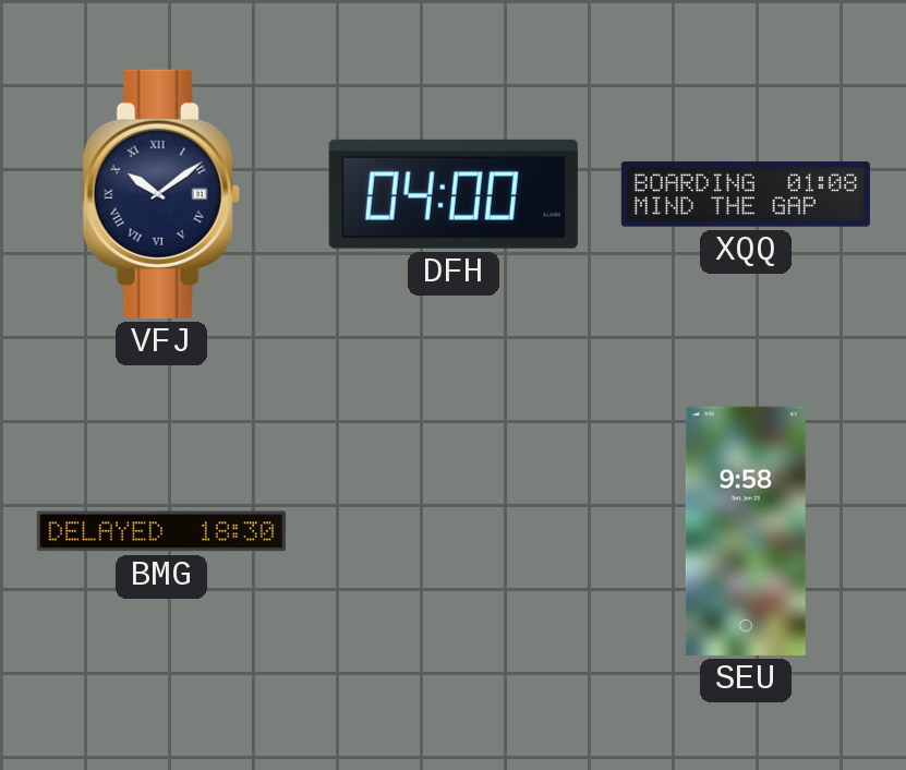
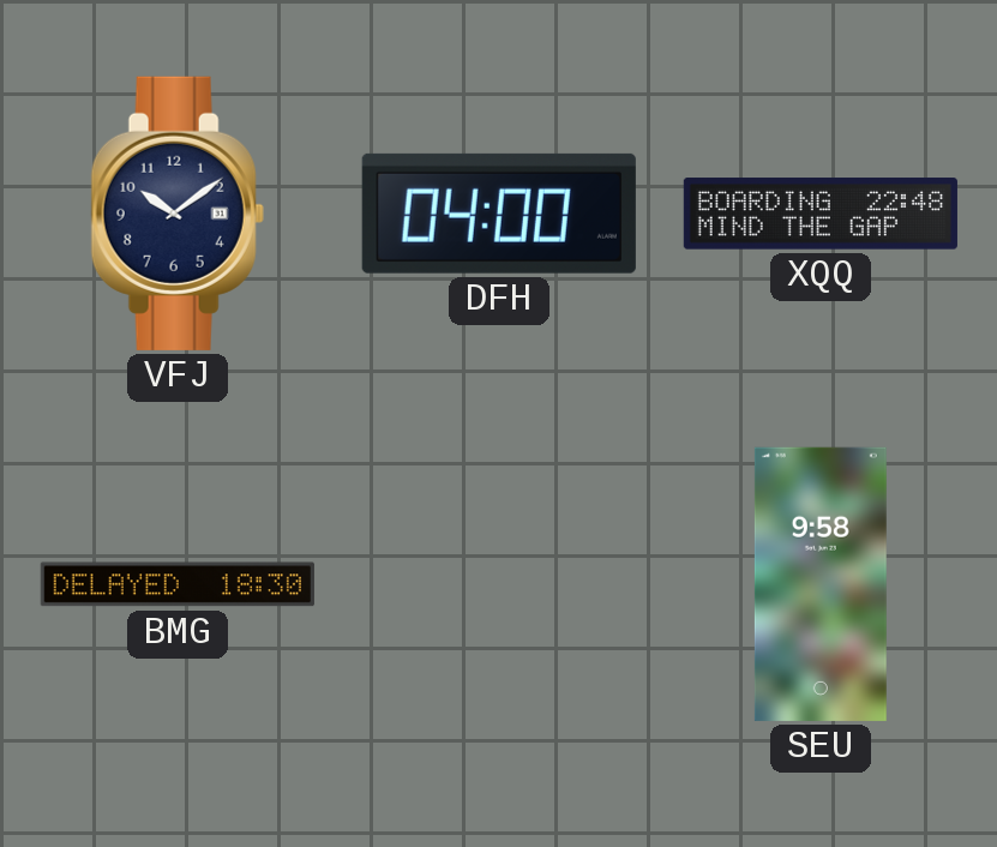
VFJ numerals: Roman -> Arabic
XQQ: 01:08 -> 22:48
